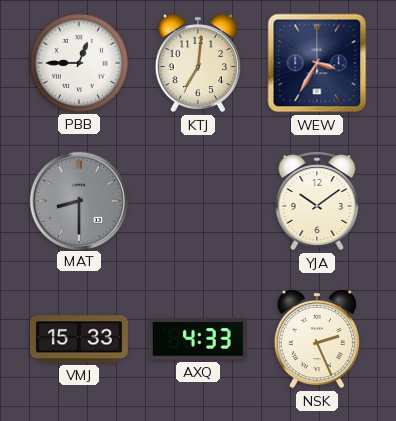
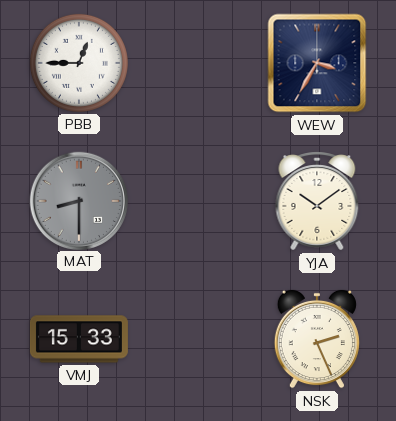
KTJ: 7:01 -> none
AXQ: 4:33 -> none
